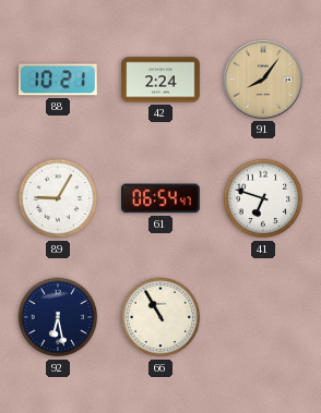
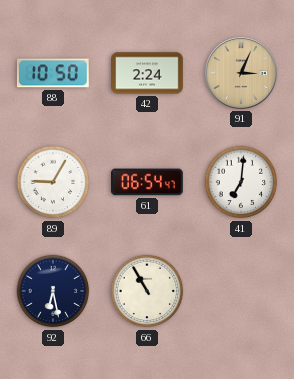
88: 10:21 -> 10:50
91: 8:06 -> 3:04
41: 6:48 -> 7:01
